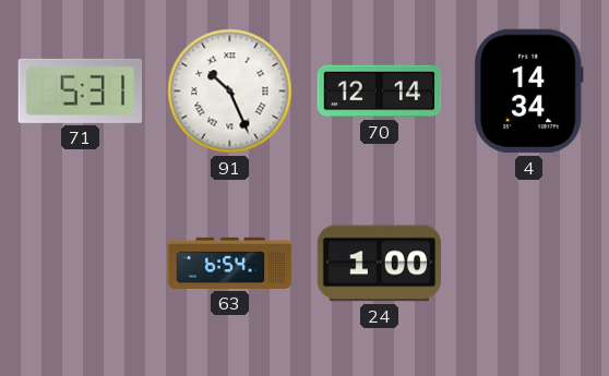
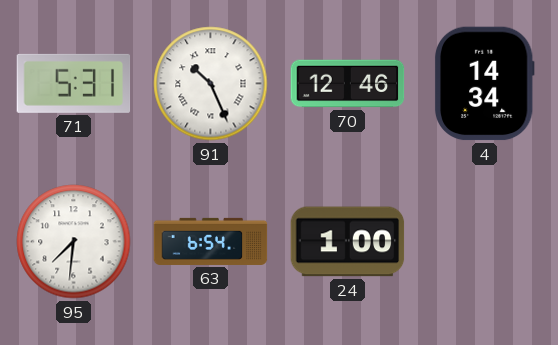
70: 12:14 -> 12:46
95: none -> 7:31
